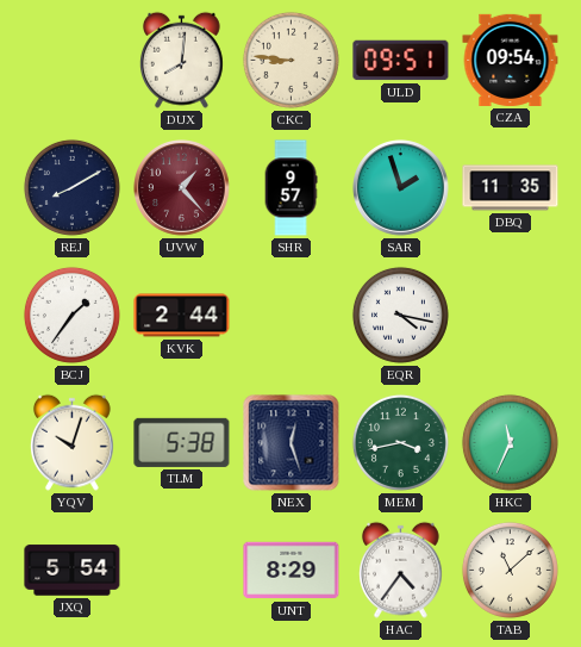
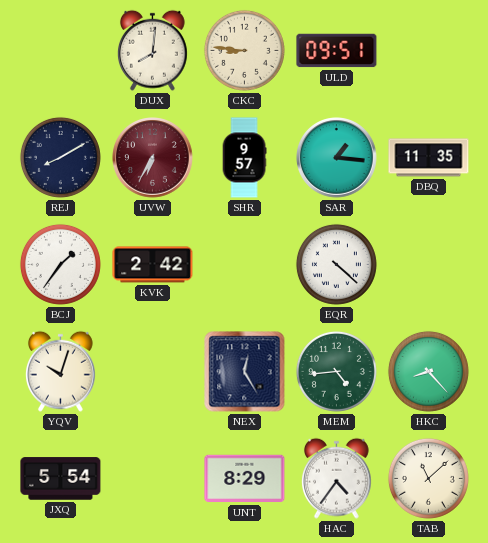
CZA: 09:54 -> none
UVW: 1:23 -> 6:35
SAR: 1:57 -> 1:16
KVK: 2:44 -> 2:42
EQR: 4:17 -> 4:22
TLM: 5:38 -> none
NEX: 12:27 -> 12:25
MEM: 3:43 -> 4:44
HKC: 11:34 -> 8:23
